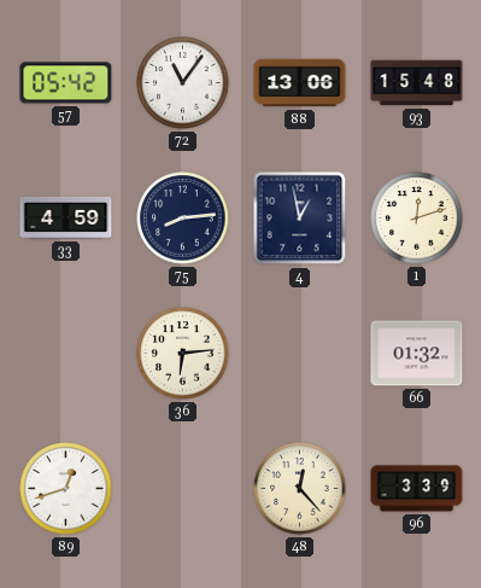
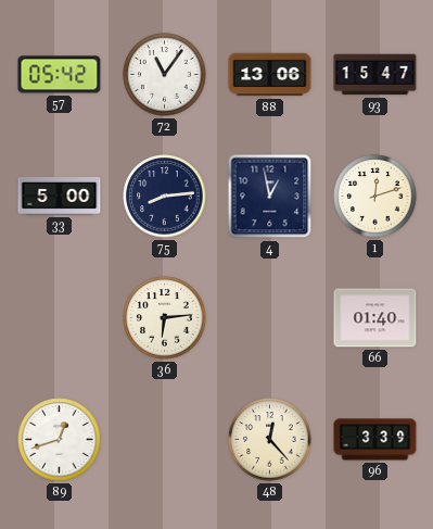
93: 15:48 -> 15:47
33: 4:59 -> 5:00
66: 01:32 -> 01:40
